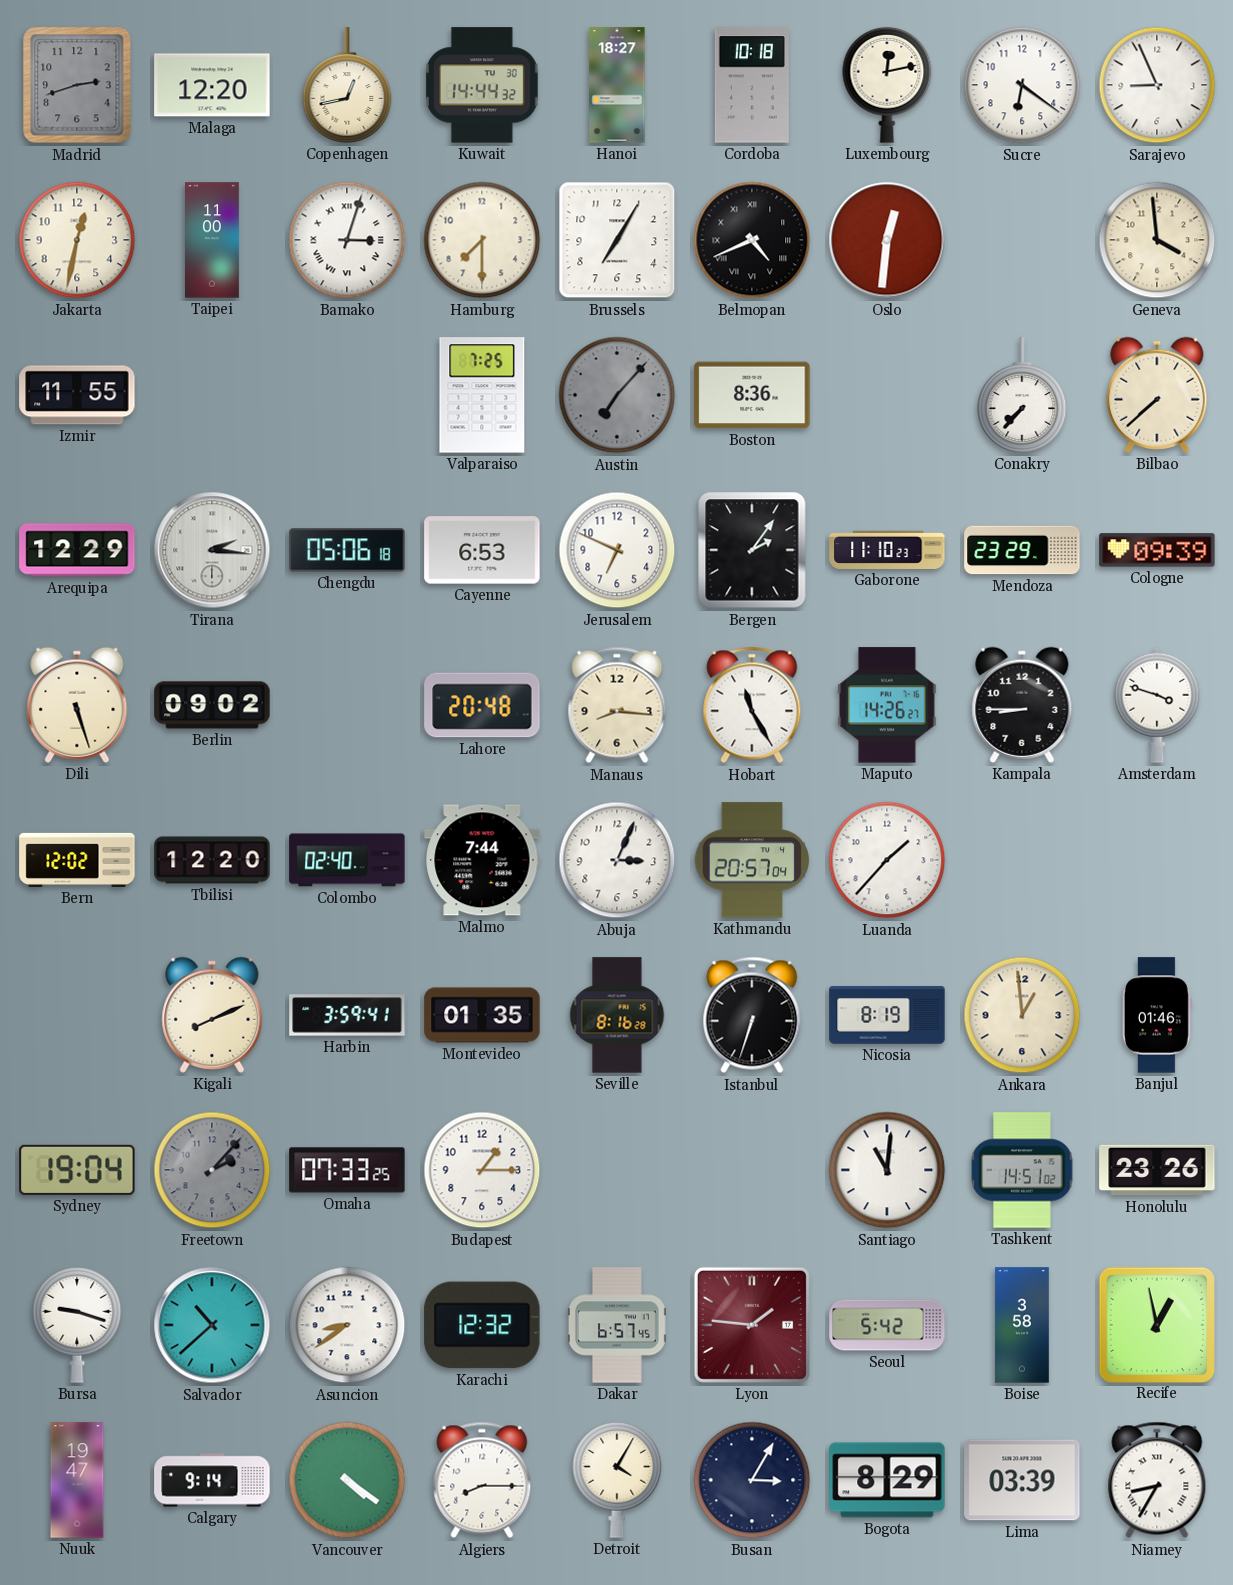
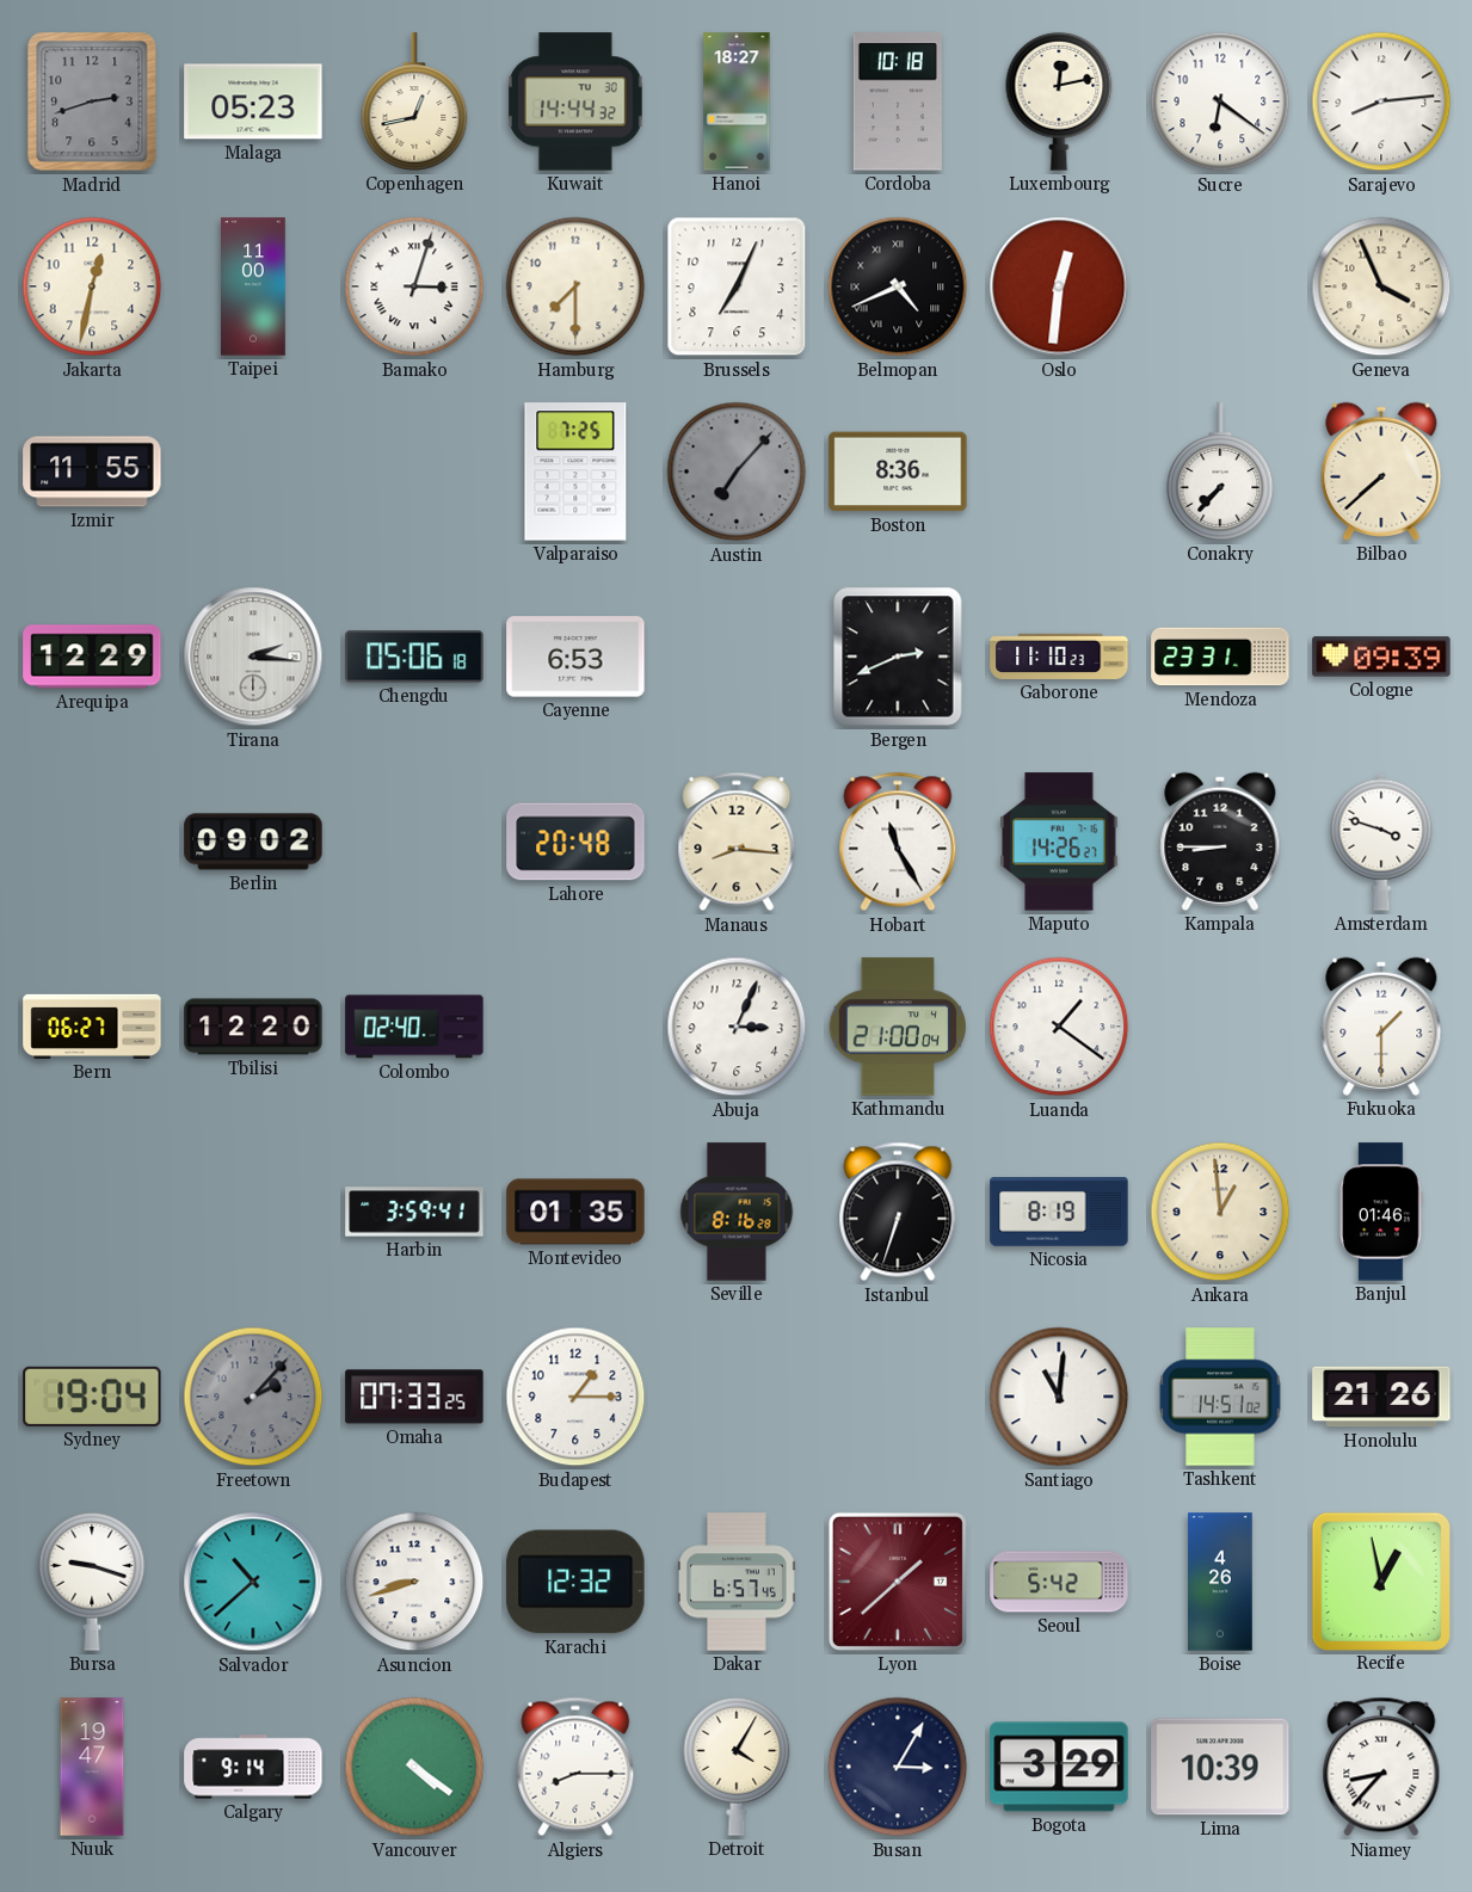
Malaga: 12:20 -> 05:23
Sarajevo: 8:56 -> 8:14
Brussels: 7:05 -> 7:04
Geneva: 3:59 -> 3:56
Jerusalem: 6:49 -> none
Bergen: 2:06 -> 2:41
Mendoza: 23:29 -> 23:31
Dili: 5:27 -> none
Bern: 12:02 -> 06:27
Malmo: 7:44 -> none
Kathmandu: 20:57 -> 21:00
Luanda: 1:37 -> 1:21
Fukuoka: none -> 1:30
Kigali: 8:11 -> none
Honolulu: 23:26 -> 21:26
Asuncion: 8:39 -> 8:42
Lyon: 1:46 -> 1:38
Boise: 3:58 -> 4:26
Bogota: 8:29 -> 3:29
Lima: 03:39 -> 10:39
Niamey: 8:35 -> 8:37
